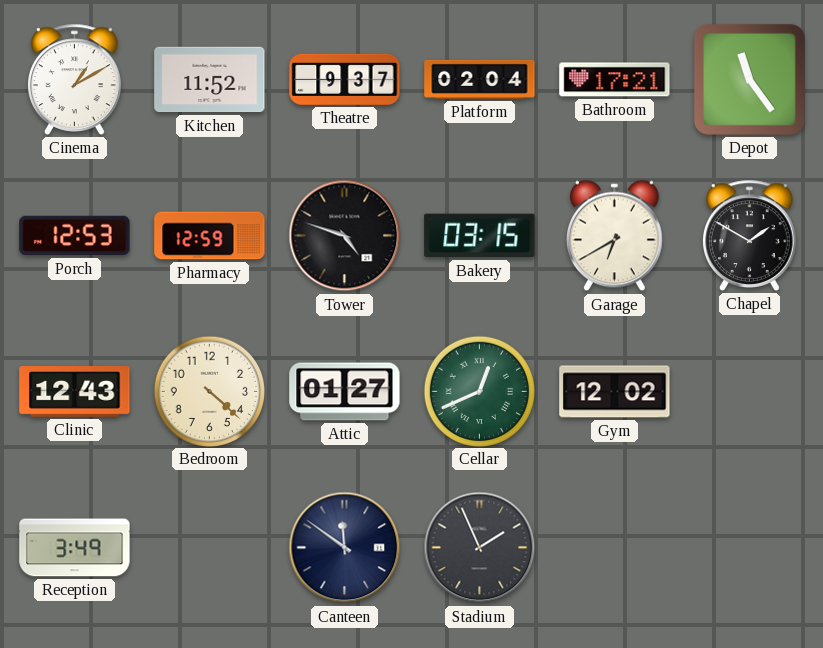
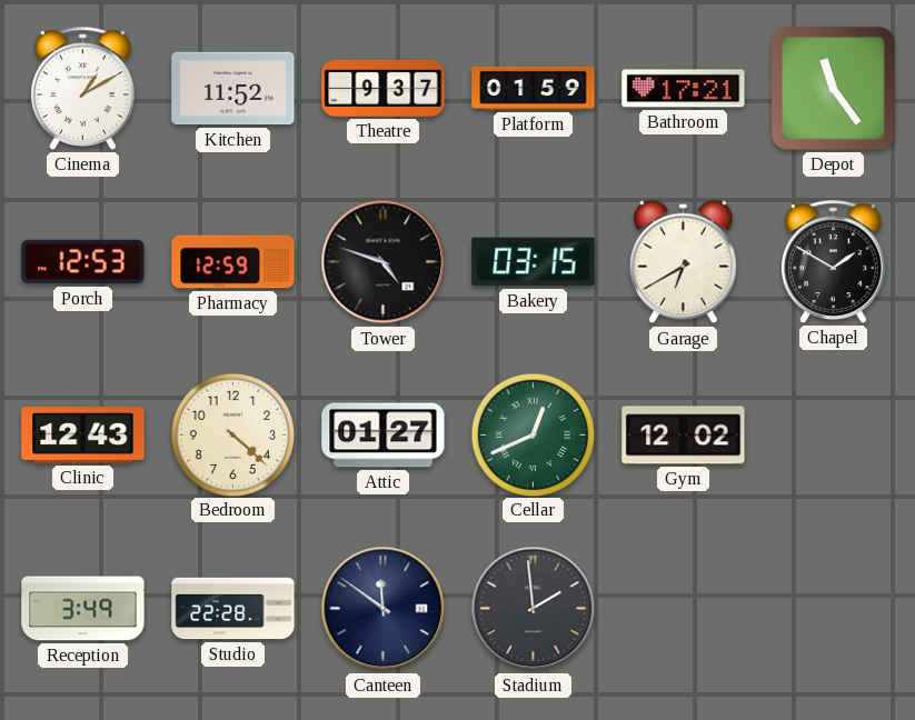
Platform: 02:04 -> 01:59
Studio: none -> 22:28
Stadium: 1:56 -> 1:59
